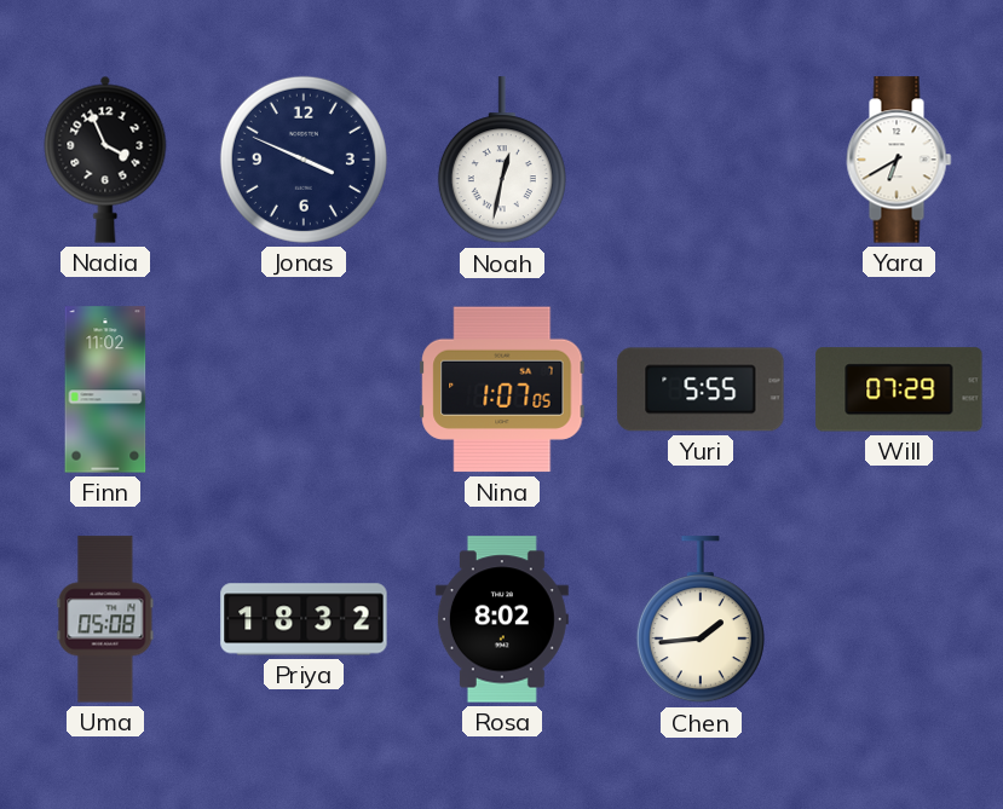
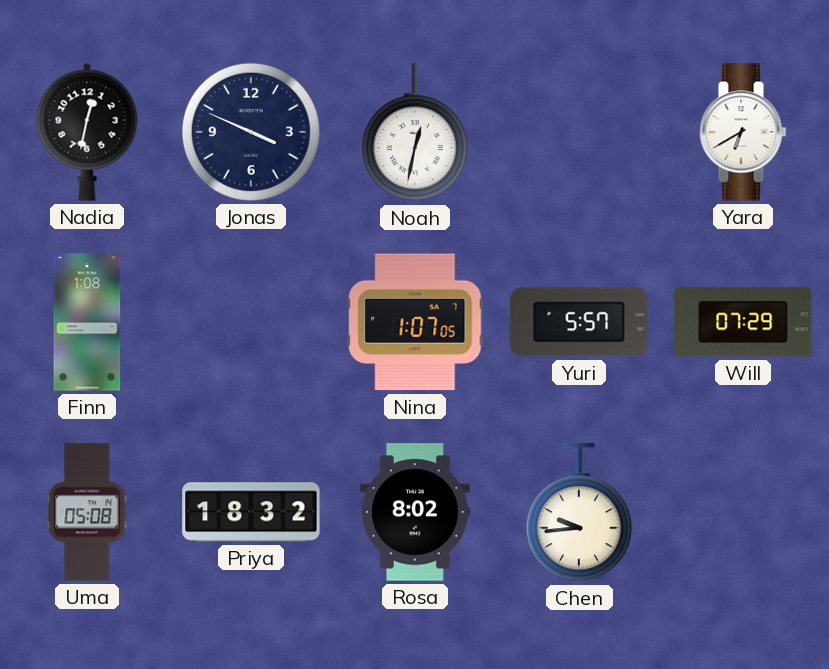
Nadia: 3:56 -> 12:32
Finn: 11:02 -> 1:08
Yuri: 5:55 -> 5:57
Chen: 1:44 -> 9:44
